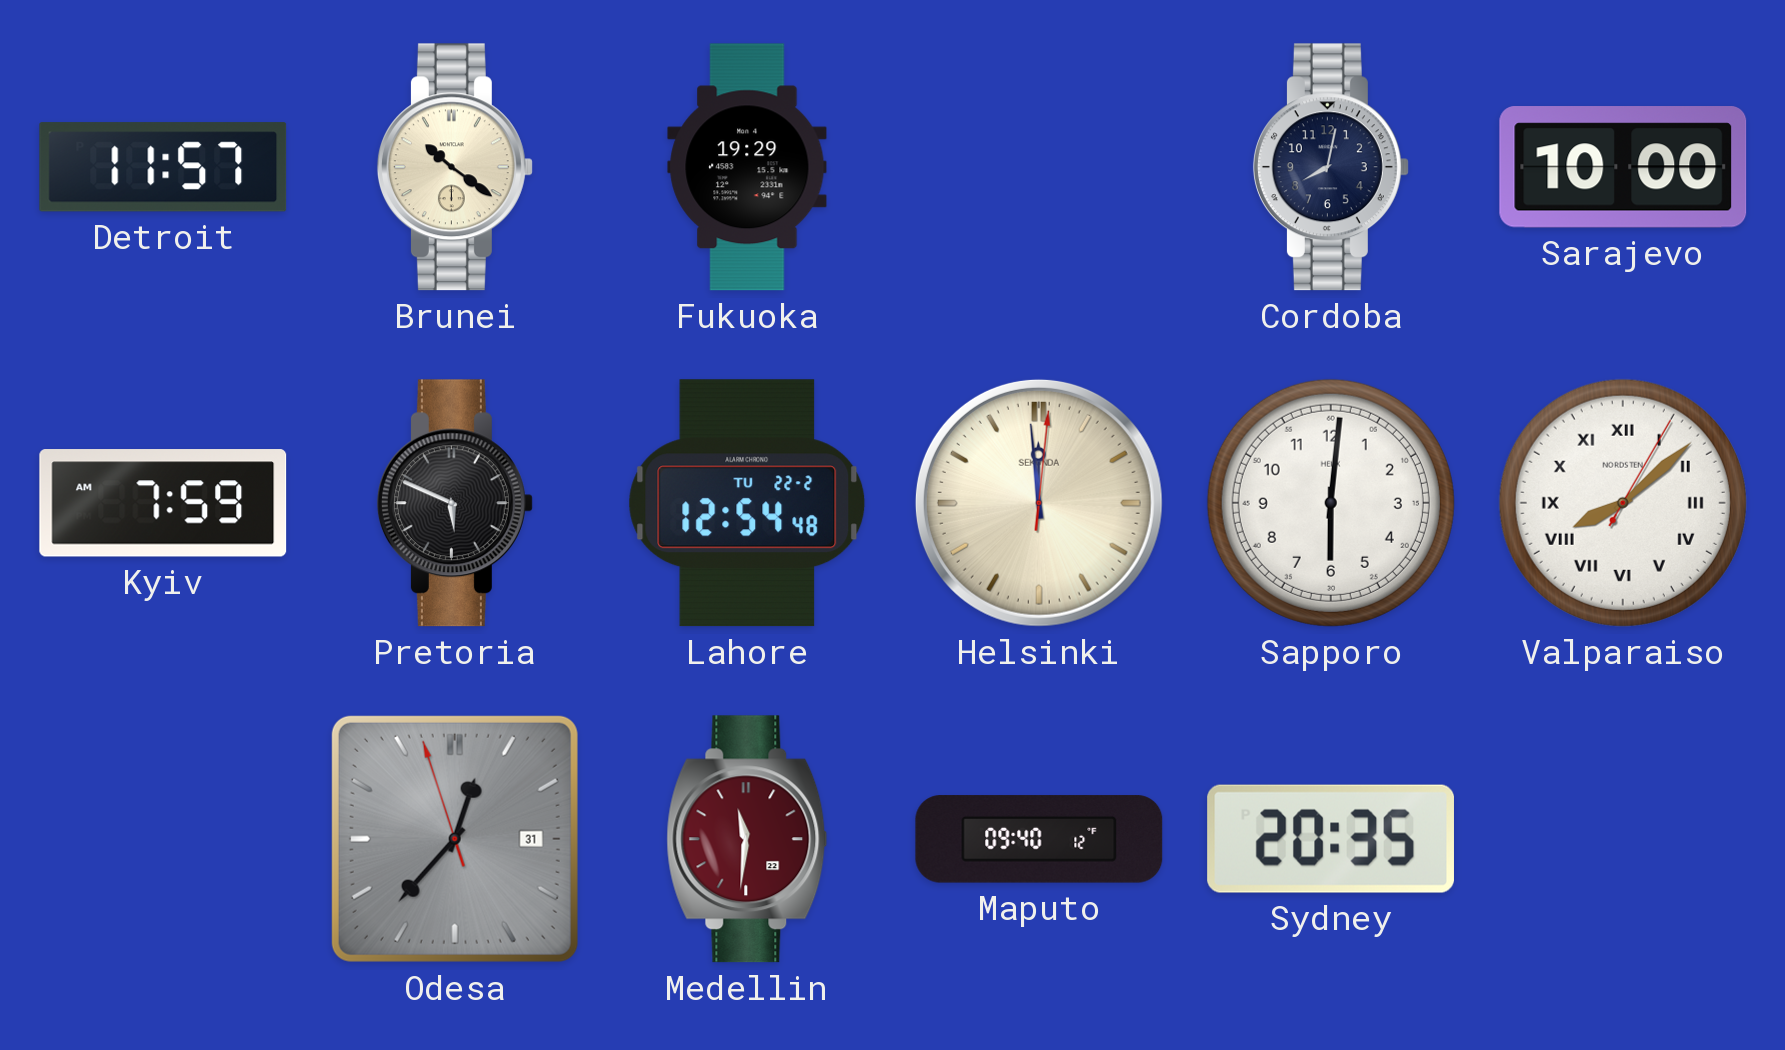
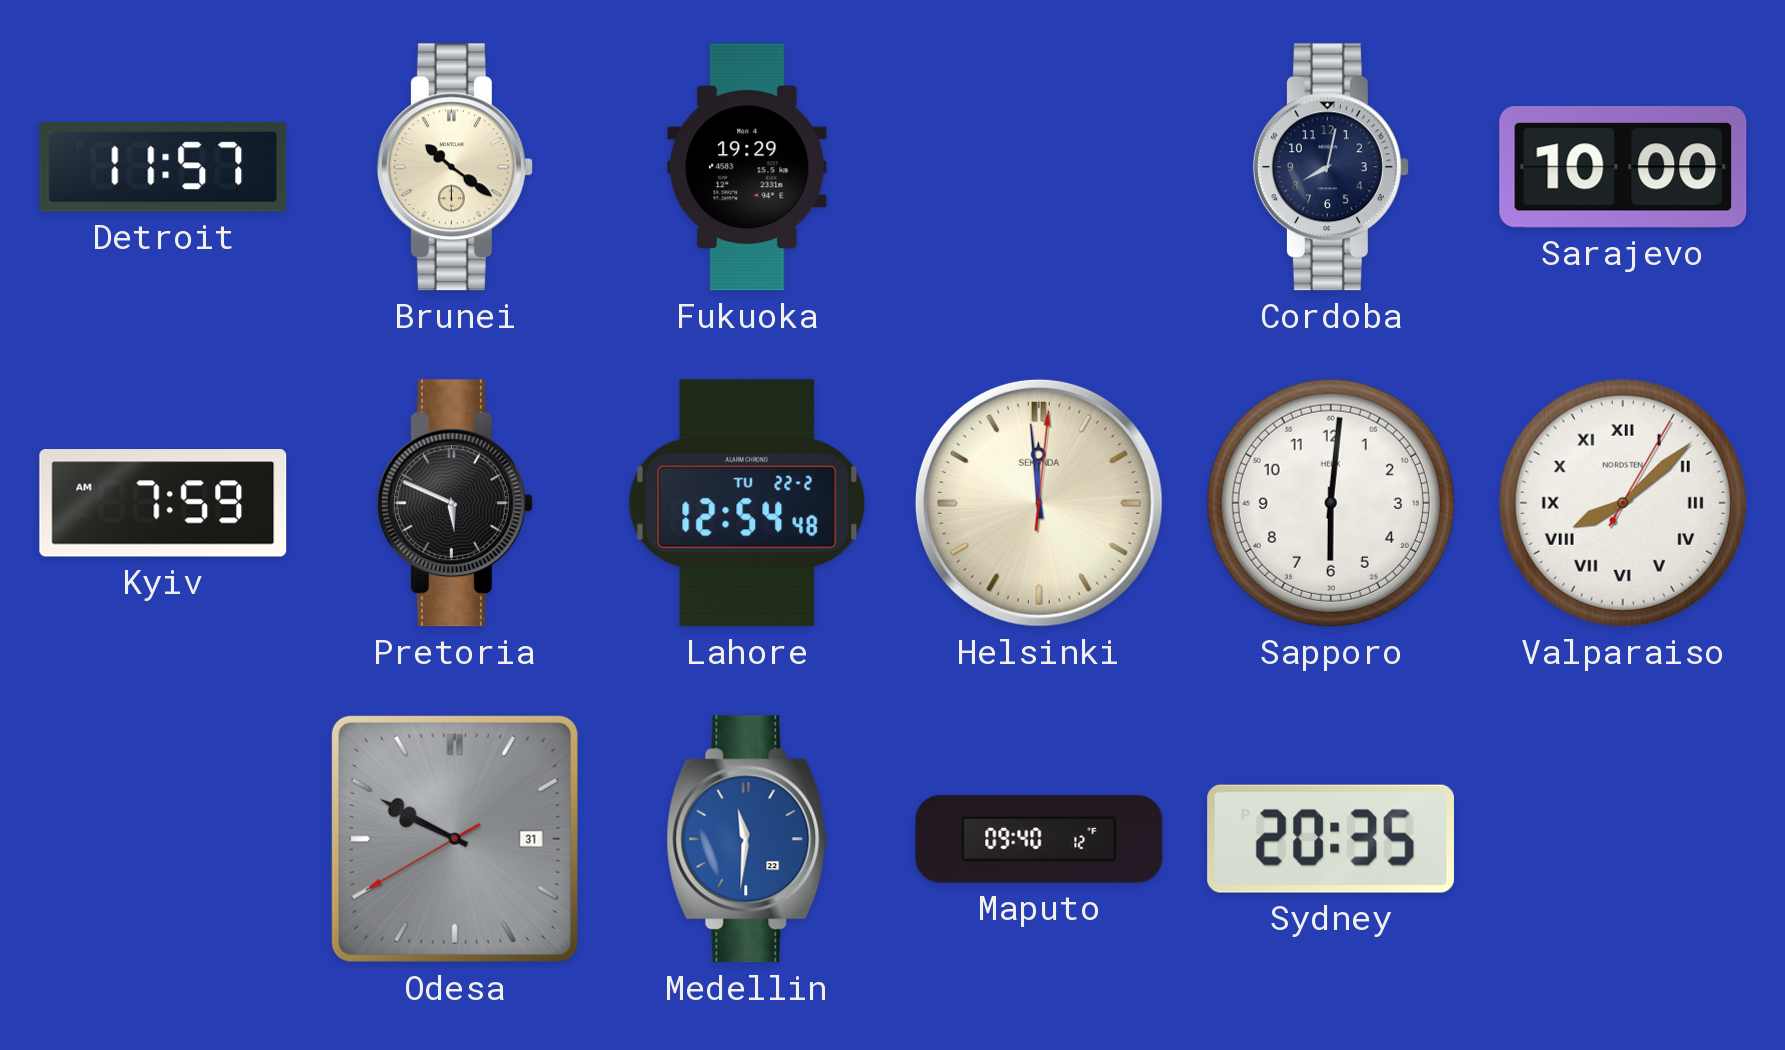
Odesa: 12:36 -> 9:49
Medellin dial: burgundy -> blue
